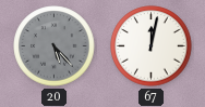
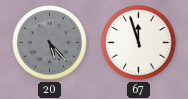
67: 12:02 -> 11:57
